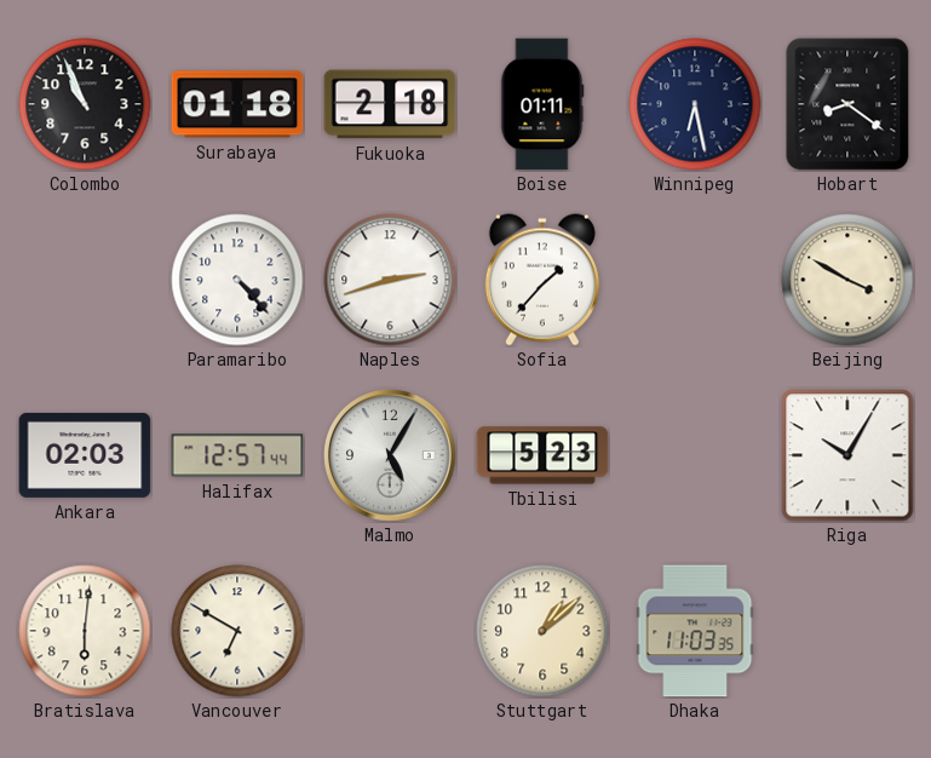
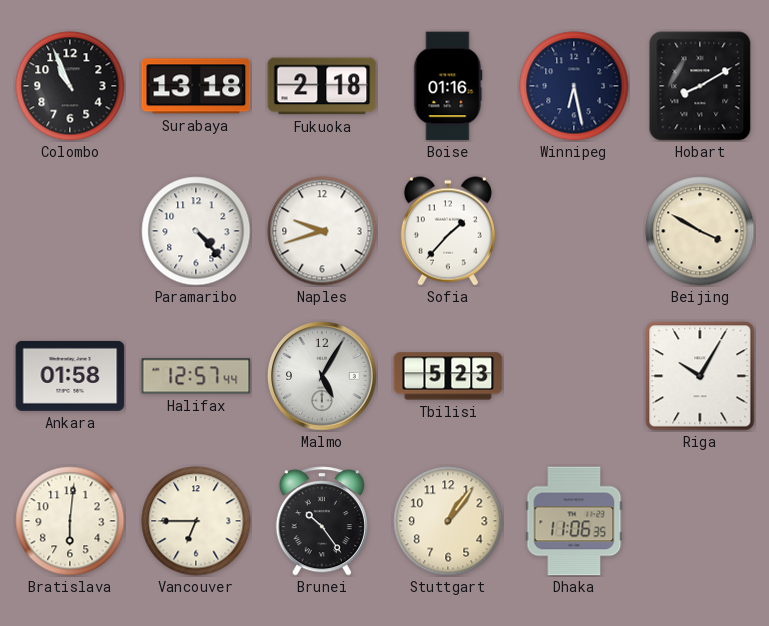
Surabaya: 01:18 -> 13:18
Boise: 01:11 -> 01:16
Hobart: 8:21 -> 8:10
Naples: 2:42 -> 9:42
Ankara: 02:03 -> 01:58
Vancouver: 6:50 -> 6:45
Brunei: none -> 10:24
Stuttgart: 1:08 -> 1:06
Dhaka: 11:03 -> 11:06
